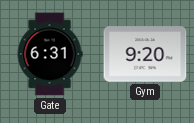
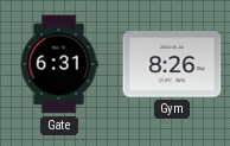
Gym: 9:20 -> 8:26
